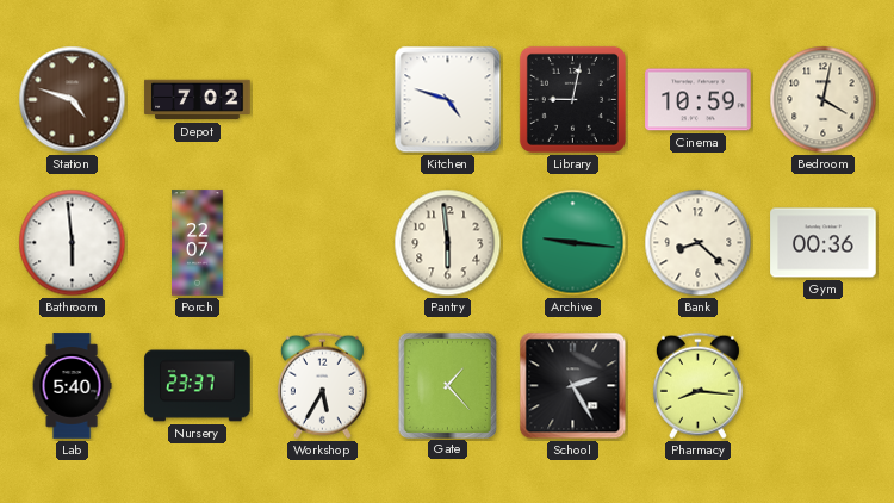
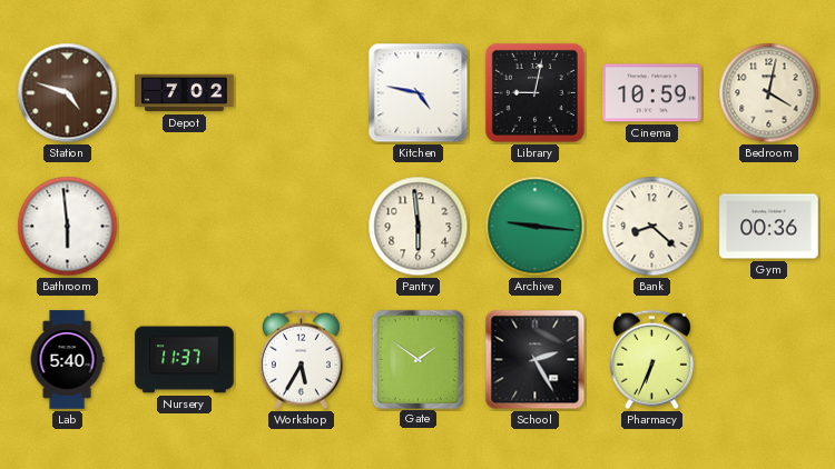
Kitchen: 4:48 -> 4:47
Porch: 22:07 -> none
Nursery: 23:37 -> 11:37
Gate: 1:23 -> 1:51
Pharmacy: 8:16 -> 6:34
